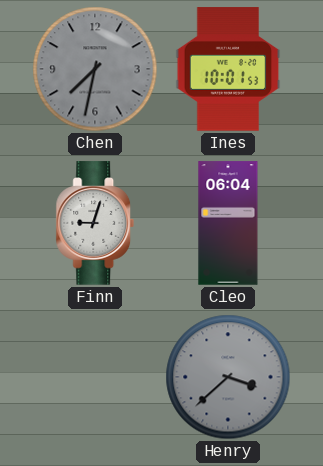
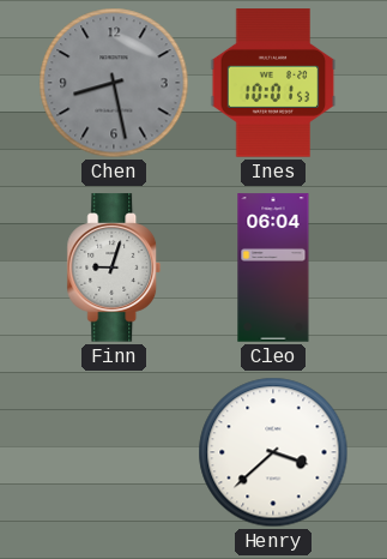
Chen: 7:32 -> 8:28
Henry dial: grey -> white
